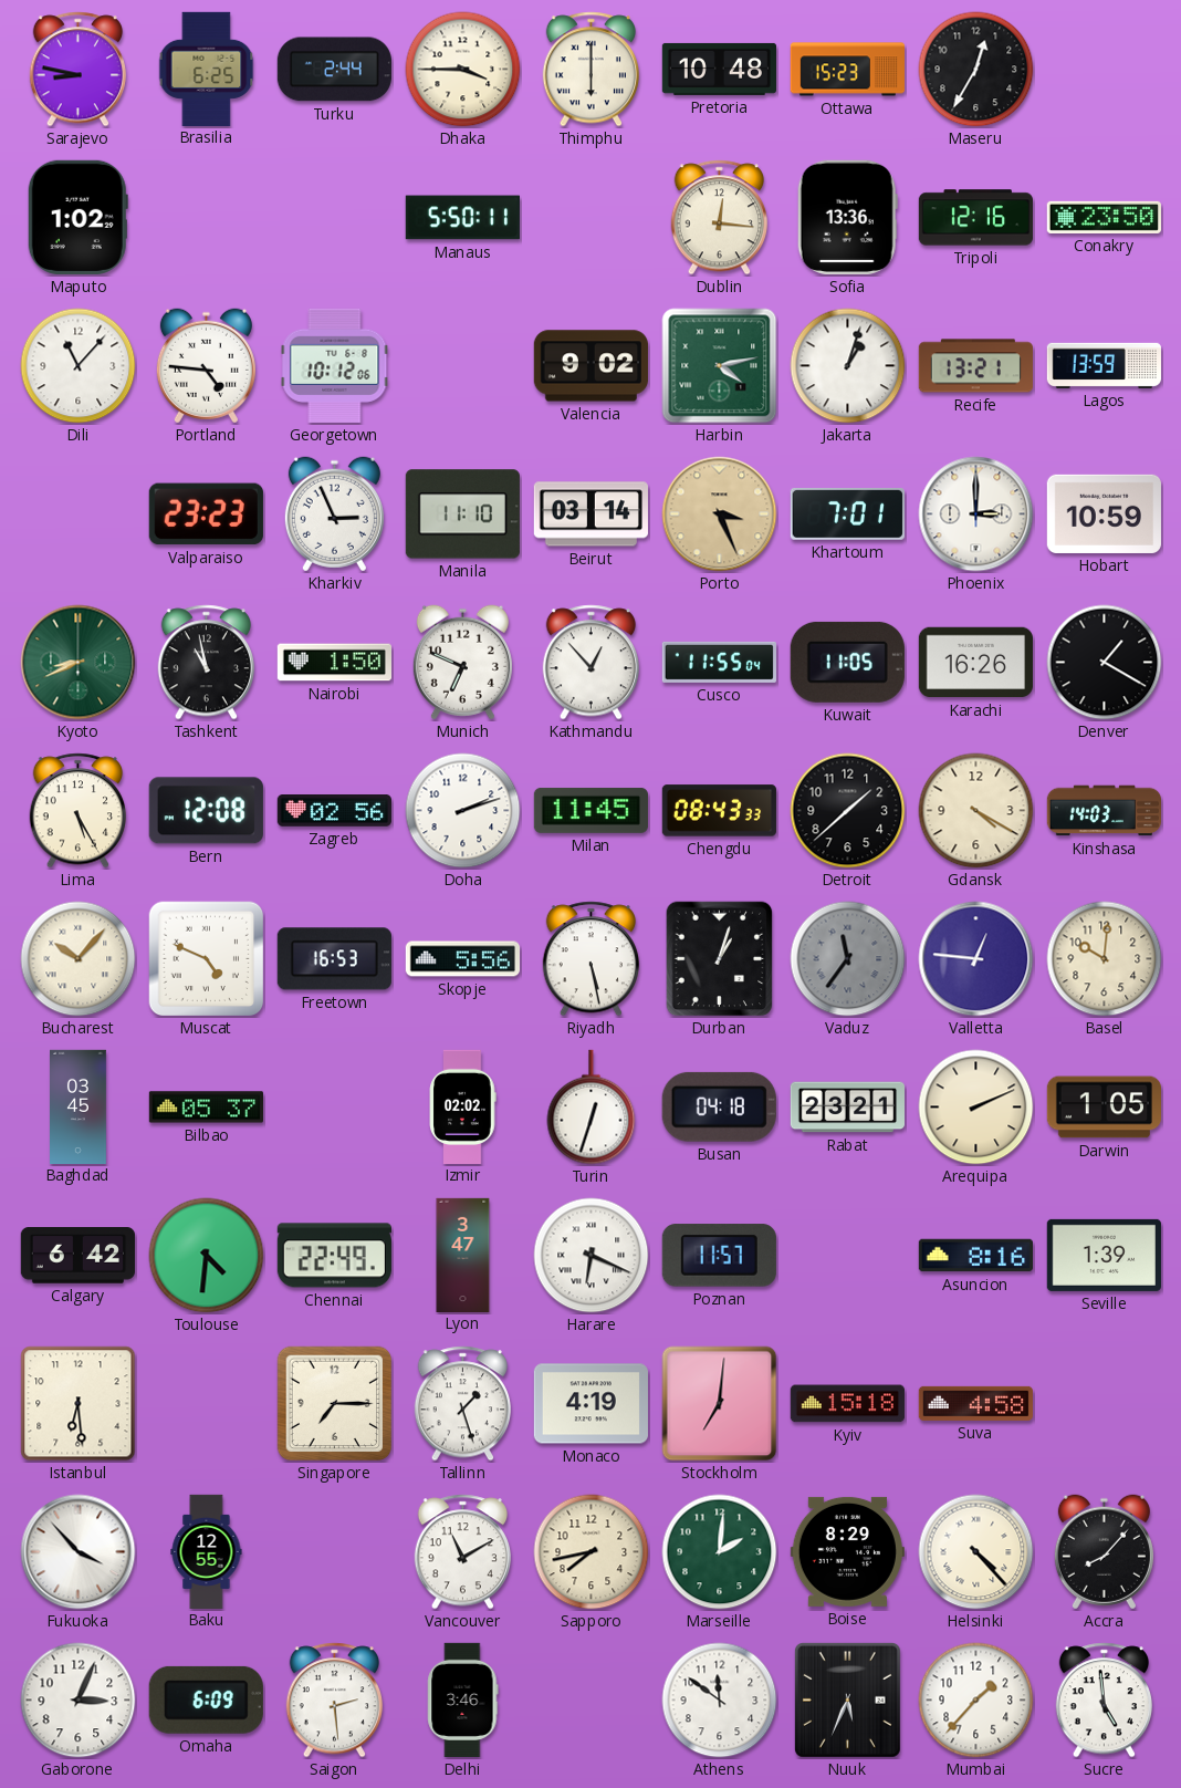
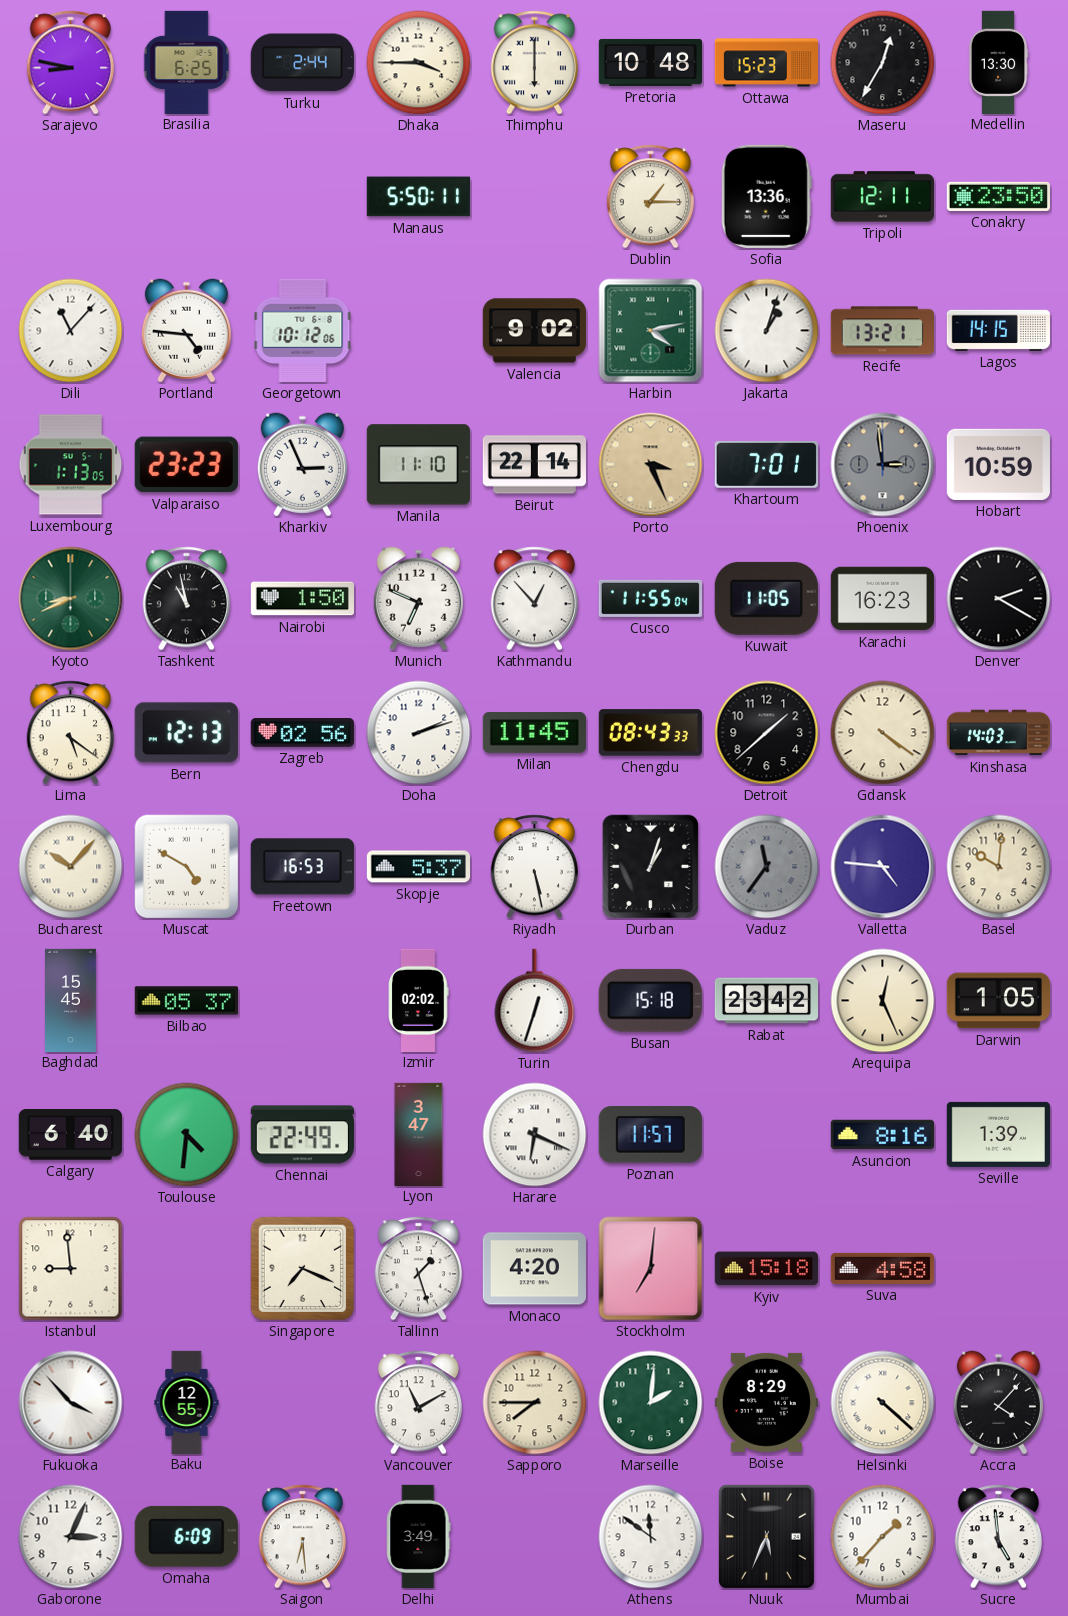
Medellin: none -> 13:30
Maputo: 1:02 -> none
Dublin: 12:16 -> 1:15
Tripoli: 12:16 -> 12:11
Lagos: 13:59 -> 14:15
Luxembourg: none -> 1:13
Beirut: 03:14 -> 22:14
Phoenix: 3:00 -> 2:59
Phoenix dial: white -> grey
Karachi: 16:26 -> 16:23
Denver: 1:20 -> 2:20
Lima: 5:25 -> 5:21
Bern: 12:08 -> 12:13
Gdansk: 4:20 -> 4:21
Muscat: 4:49 -> 4:50
Skopje: 5:56 -> 5:37
Valletta: 12:46 -> 4:46
Baghdad: 03:45 -> 15:45
Busan: 04:18 -> 15:18
Rabat: 23:21 -> 23:42
Arequipa: 2:11 -> 12:26
Calgary: 6:42 -> 6:40
Istanbul: 6:29 -> 8:59
Singapore: 7:15 -> 7:19
Monaco: 4:19 -> 4:20
Sapporo: 7:43 -> 7:45
Helsinki: 4:23 -> 4:22
Accra: 8:07 -> 4:07
Saigon: 2:29 -> 6:29
Delhi: 3:46 -> 3:49
